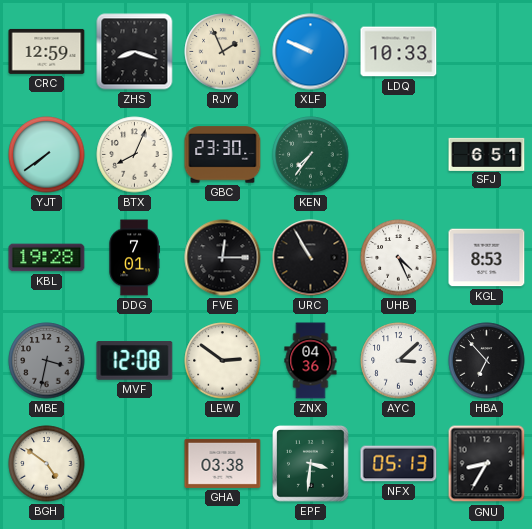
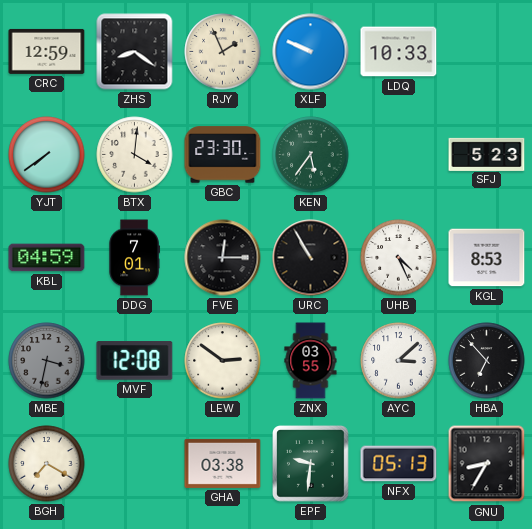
ZHS: 8:18 -> 8:21
BTX: 8:04 -> 4:01
KEN: 7:36 -> 5:36
SFJ: 6:51 -> 5:23
KBL: 19:28 -> 04:59
ZNX: 04:36 -> 03:55
BGH: 4:51 -> 7:20
EPF: 3:31 -> 9:31
